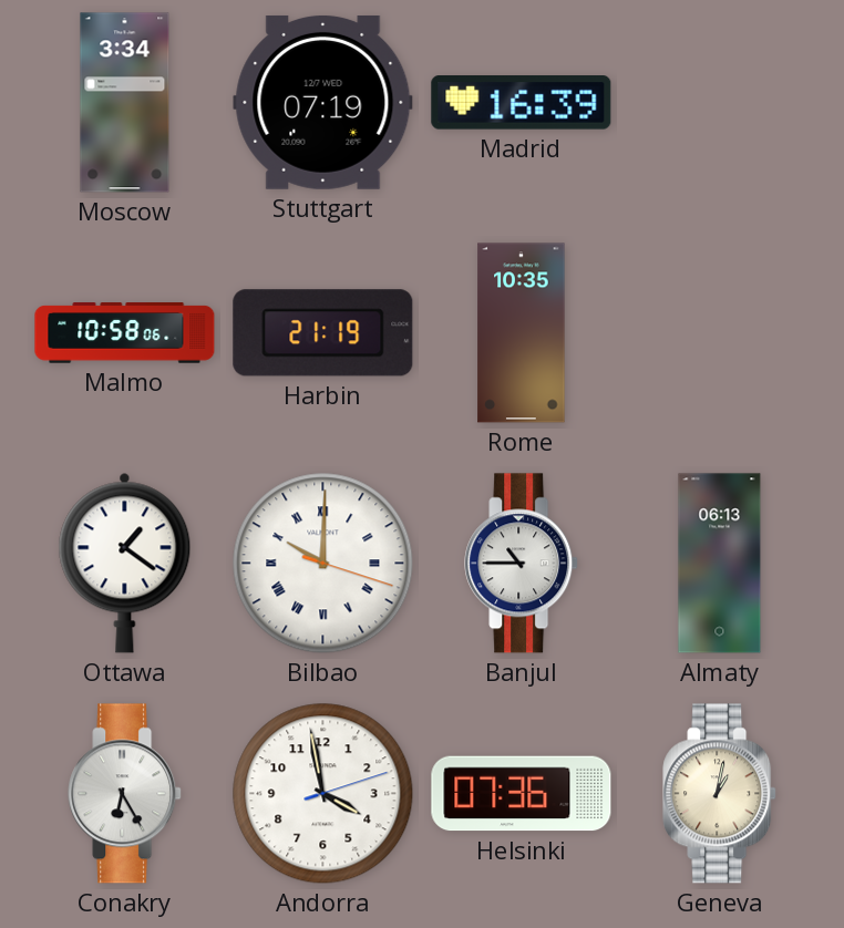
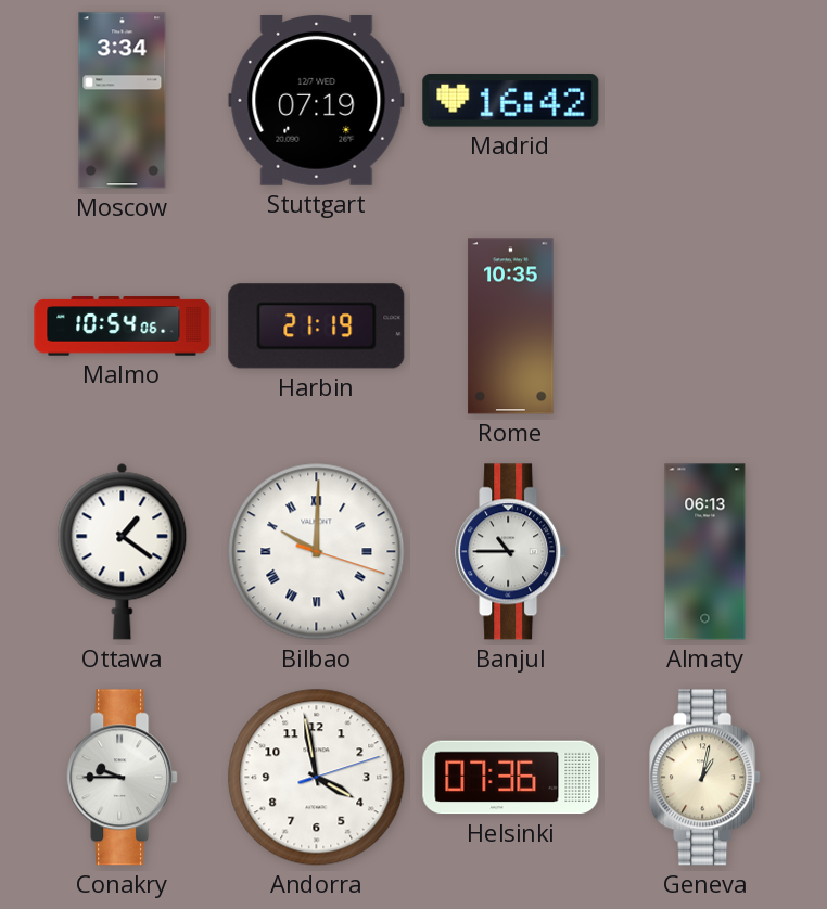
Madrid: 16:39 -> 16:42
Malmo: 10:58 -> 10:54
Conakry: 6:25 -> 9:45
